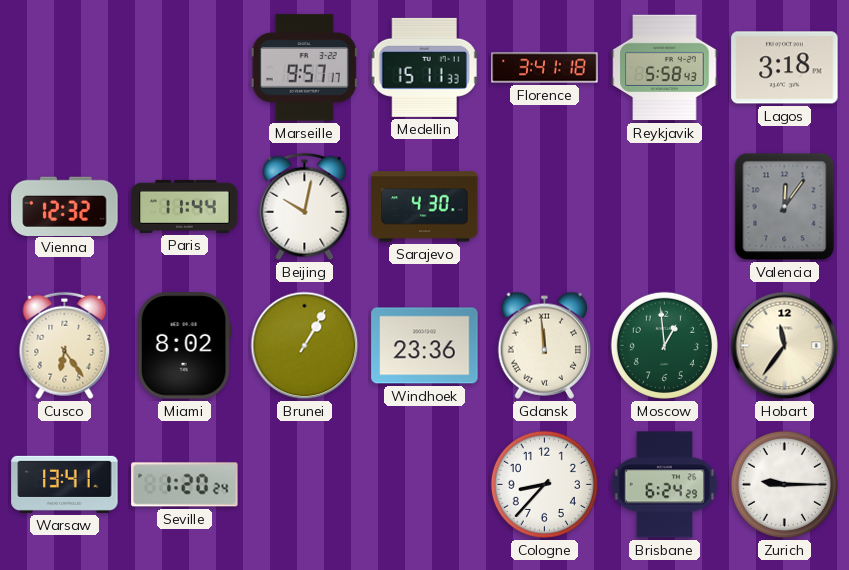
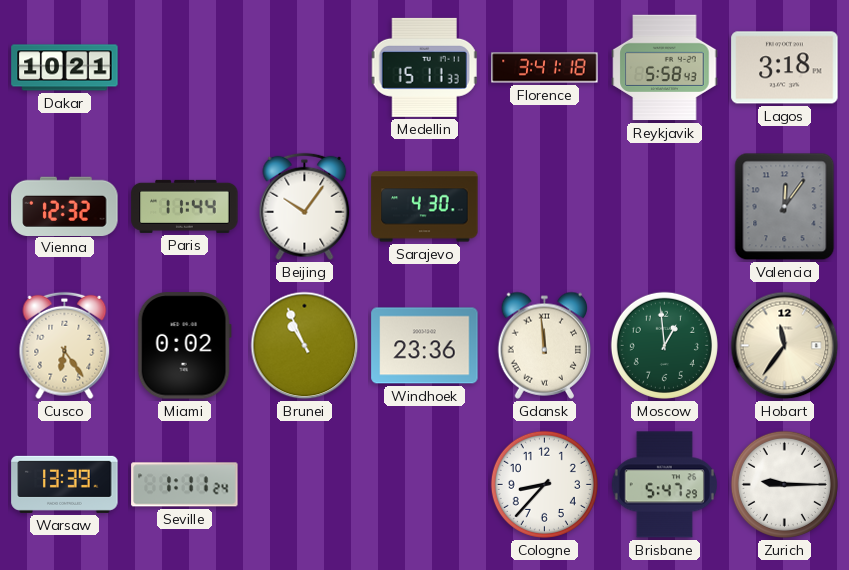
Dakar: none -> 10:21
Marseille: 9:57 -> none
Beijing: 10:02 -> 10:06
Miami: 8:02 -> 0:02
Brunei: 1:05 -> 10:56
Warsaw: 13:41 -> 13:39
Seville: 1:20 -> 1:11
Brisbane: 6:24 -> 5:47
